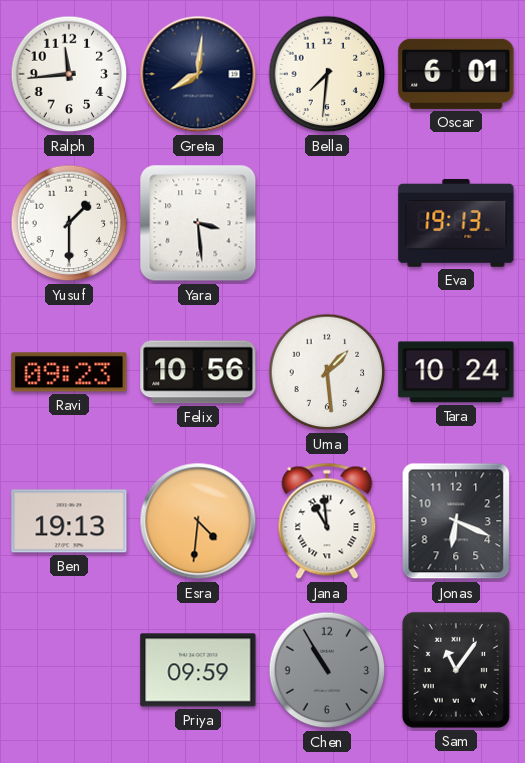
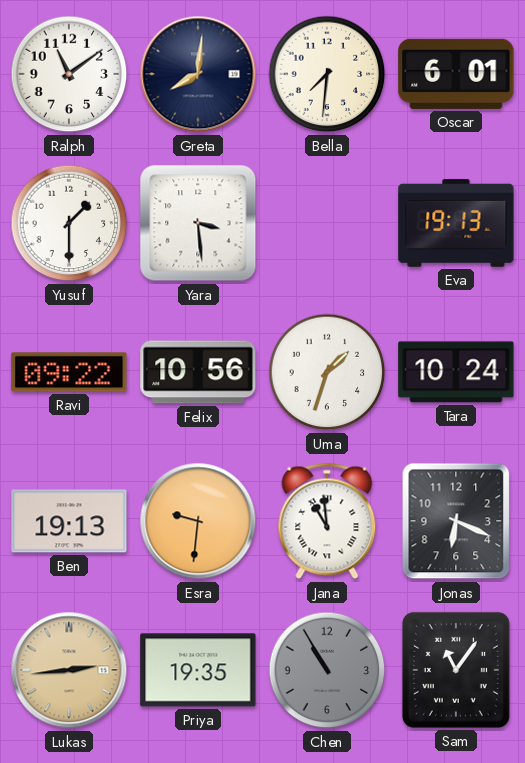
Ralph: 11:44 -> 11:09
Ravi: 09:23 -> 09:22
Uma: 1:29 -> 1:33
Esra: 4:31 -> 9:31
Lukas: none -> 2:44
Priya: 09:59 -> 19:35
